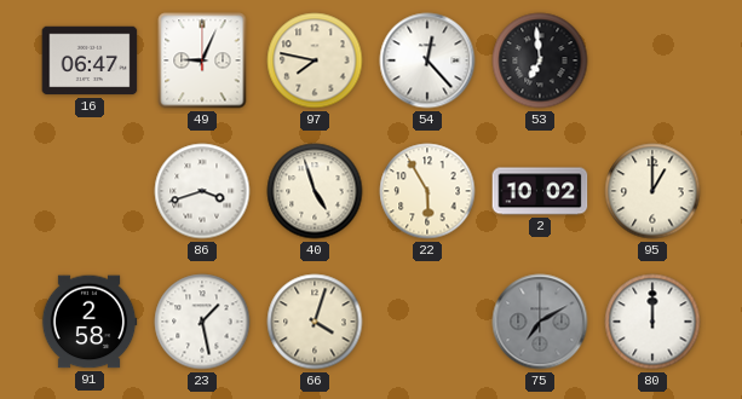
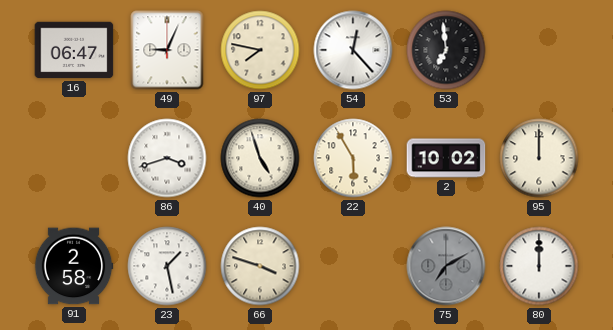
95: 1:00 -> 12:00
66: 4:03 -> 3:48
